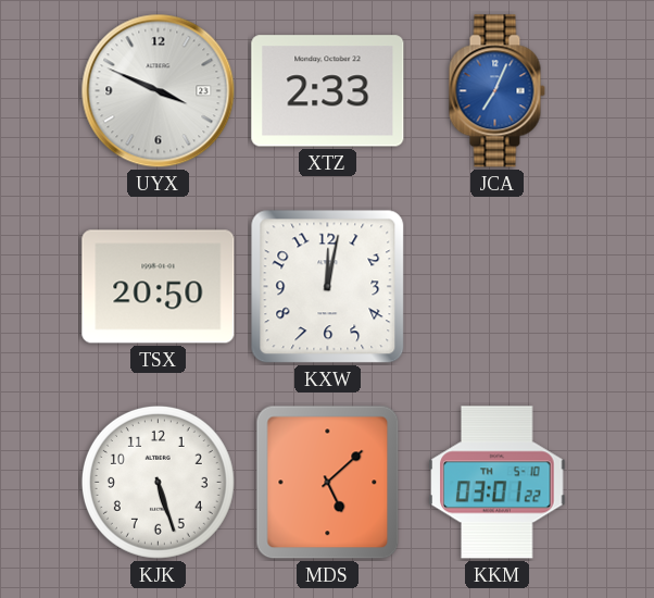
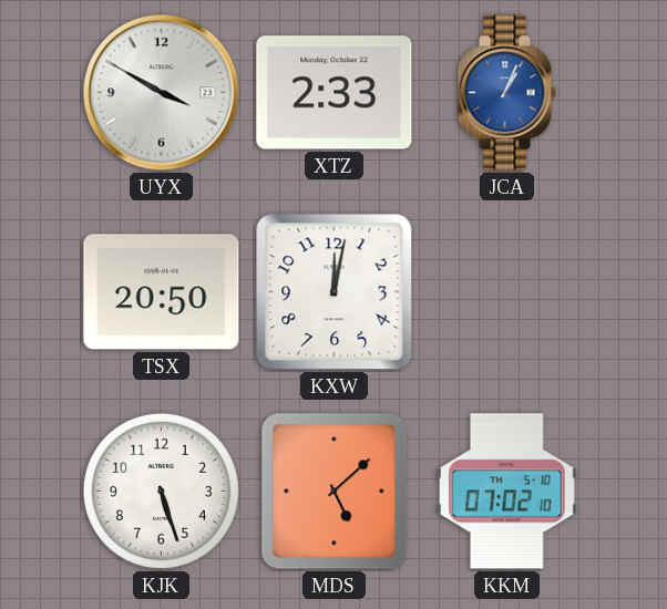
UYX: 3:49 -> 3:50
JCA: 7:04 -> 1:04
KKM: 03:01 -> 07:02
